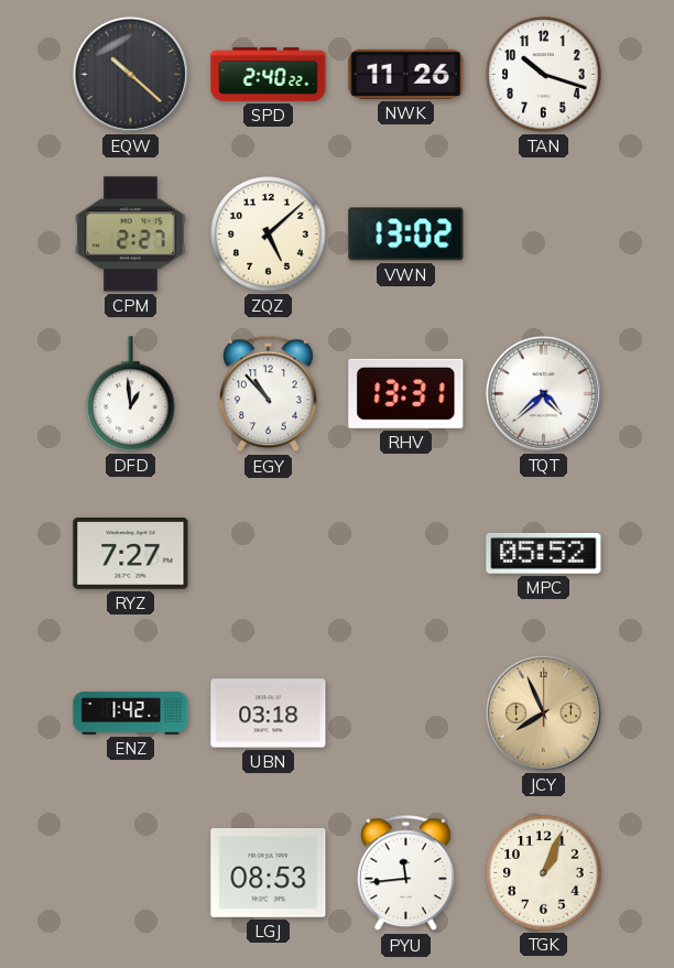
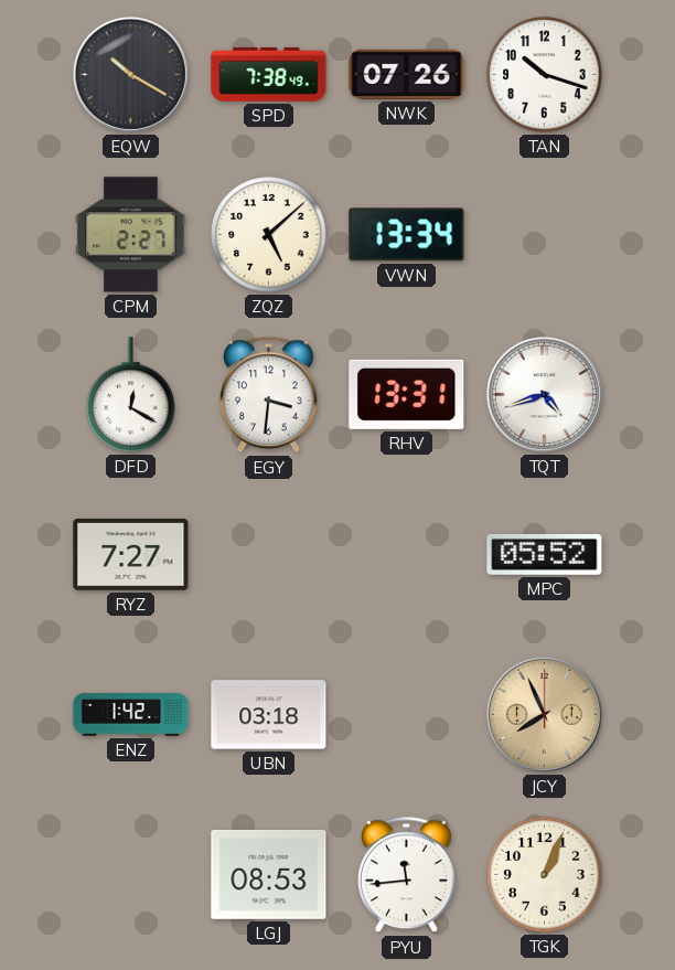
EQW: 10:22 -> 10:20
SPD: 2:40 -> 7:38
NWK: 11:26 -> 07:26
VWN: 13:02 -> 13:34
DFD: 12:59 -> 12:20
EGY: 10:53 -> 3:31
TQT: 4:38 -> 4:42
